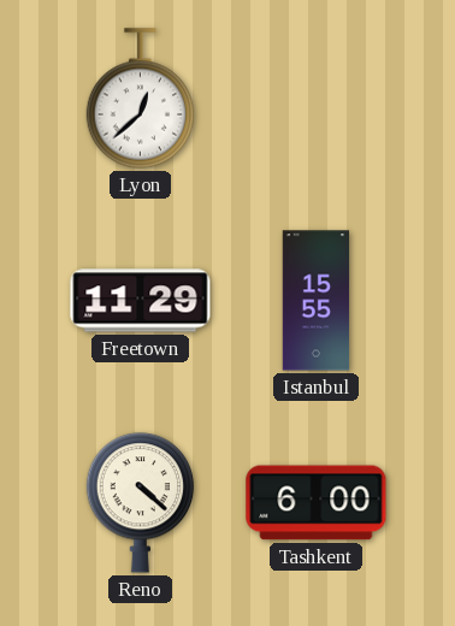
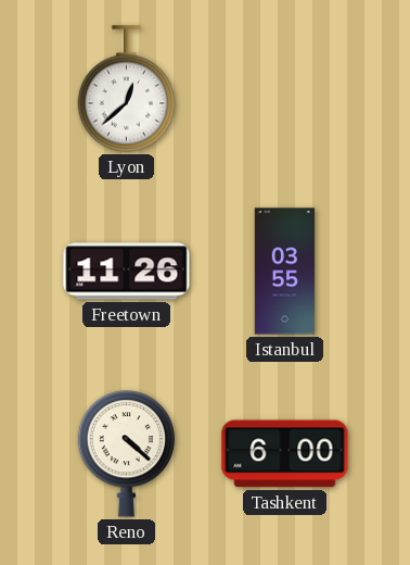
Freetown: 11:29 -> 11:26
Istanbul: 15:55 -> 03:55
